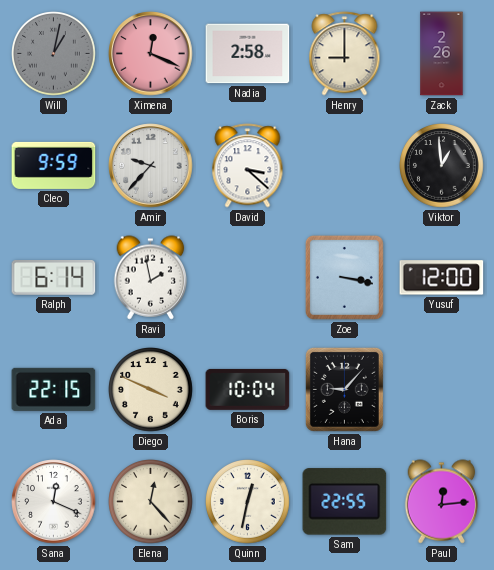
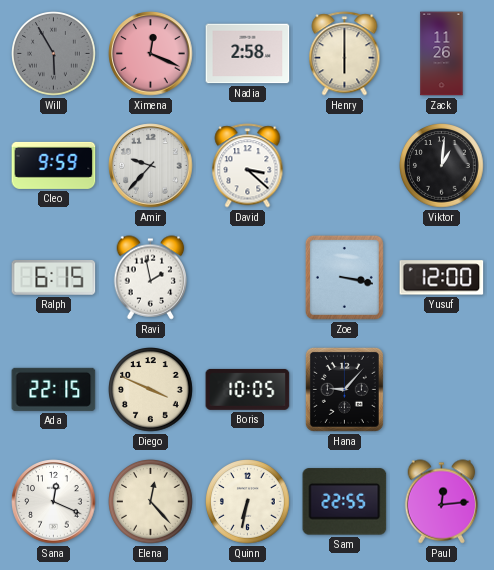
Will: 1:02 -> 5:55
Henry: 9:00 -> 6:00
Zack: 2:26 -> 11:26
Viktor: 12:59 -> 1:01
Ralph: 6:14 -> 6:15
Boris: 10:04 -> 10:05
Quinn: 12:32 -> 6:32
